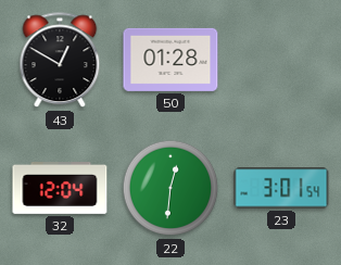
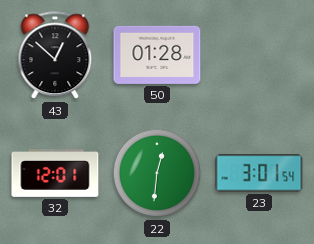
43: 12:50 -> 12:52
32: 12:04 -> 12:01
